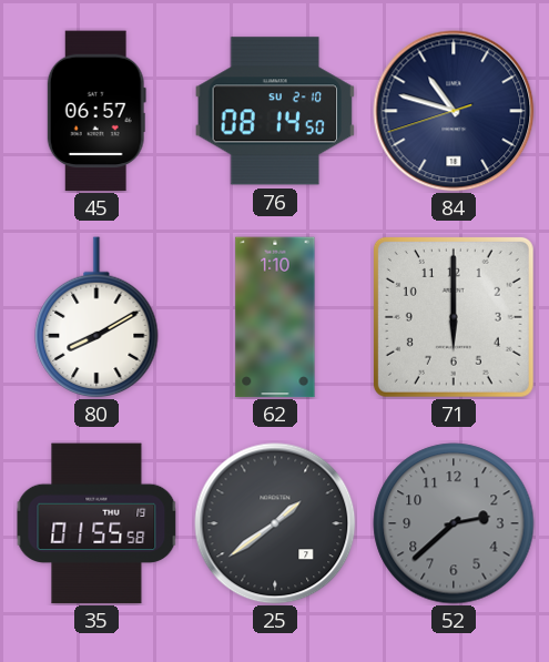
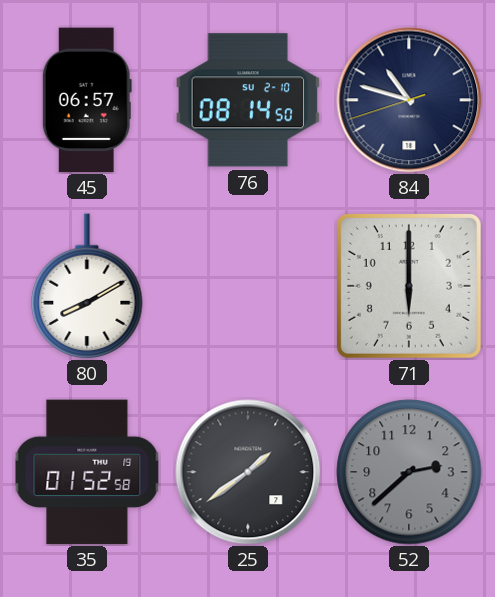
62: 1:10 -> none
35: 01:55 -> 01:52
